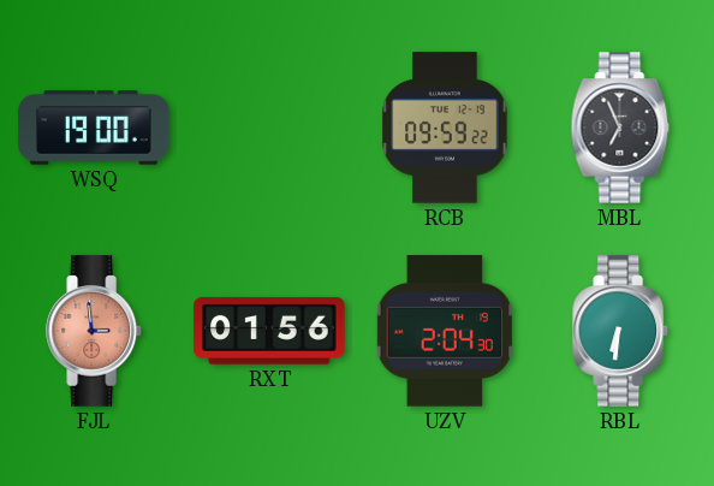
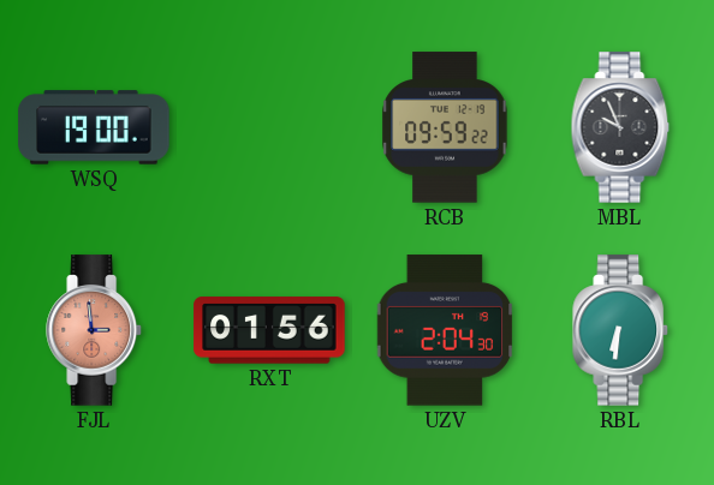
MBL: 6:56 -> 9:56
